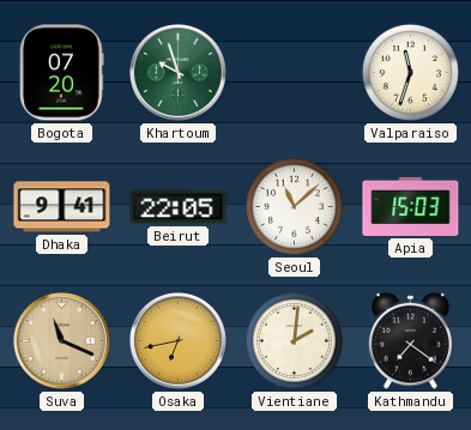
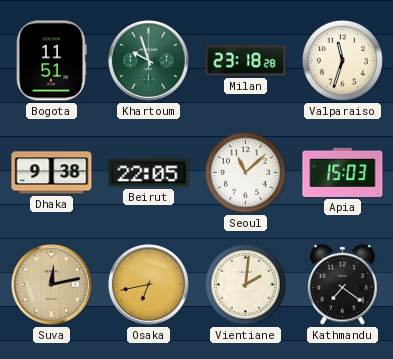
Bogota: 07:20 -> 11:51
Milan: none -> 23:18
Dhaka: 9:41 -> 9:38
Suva: 11:19 -> 12:13
